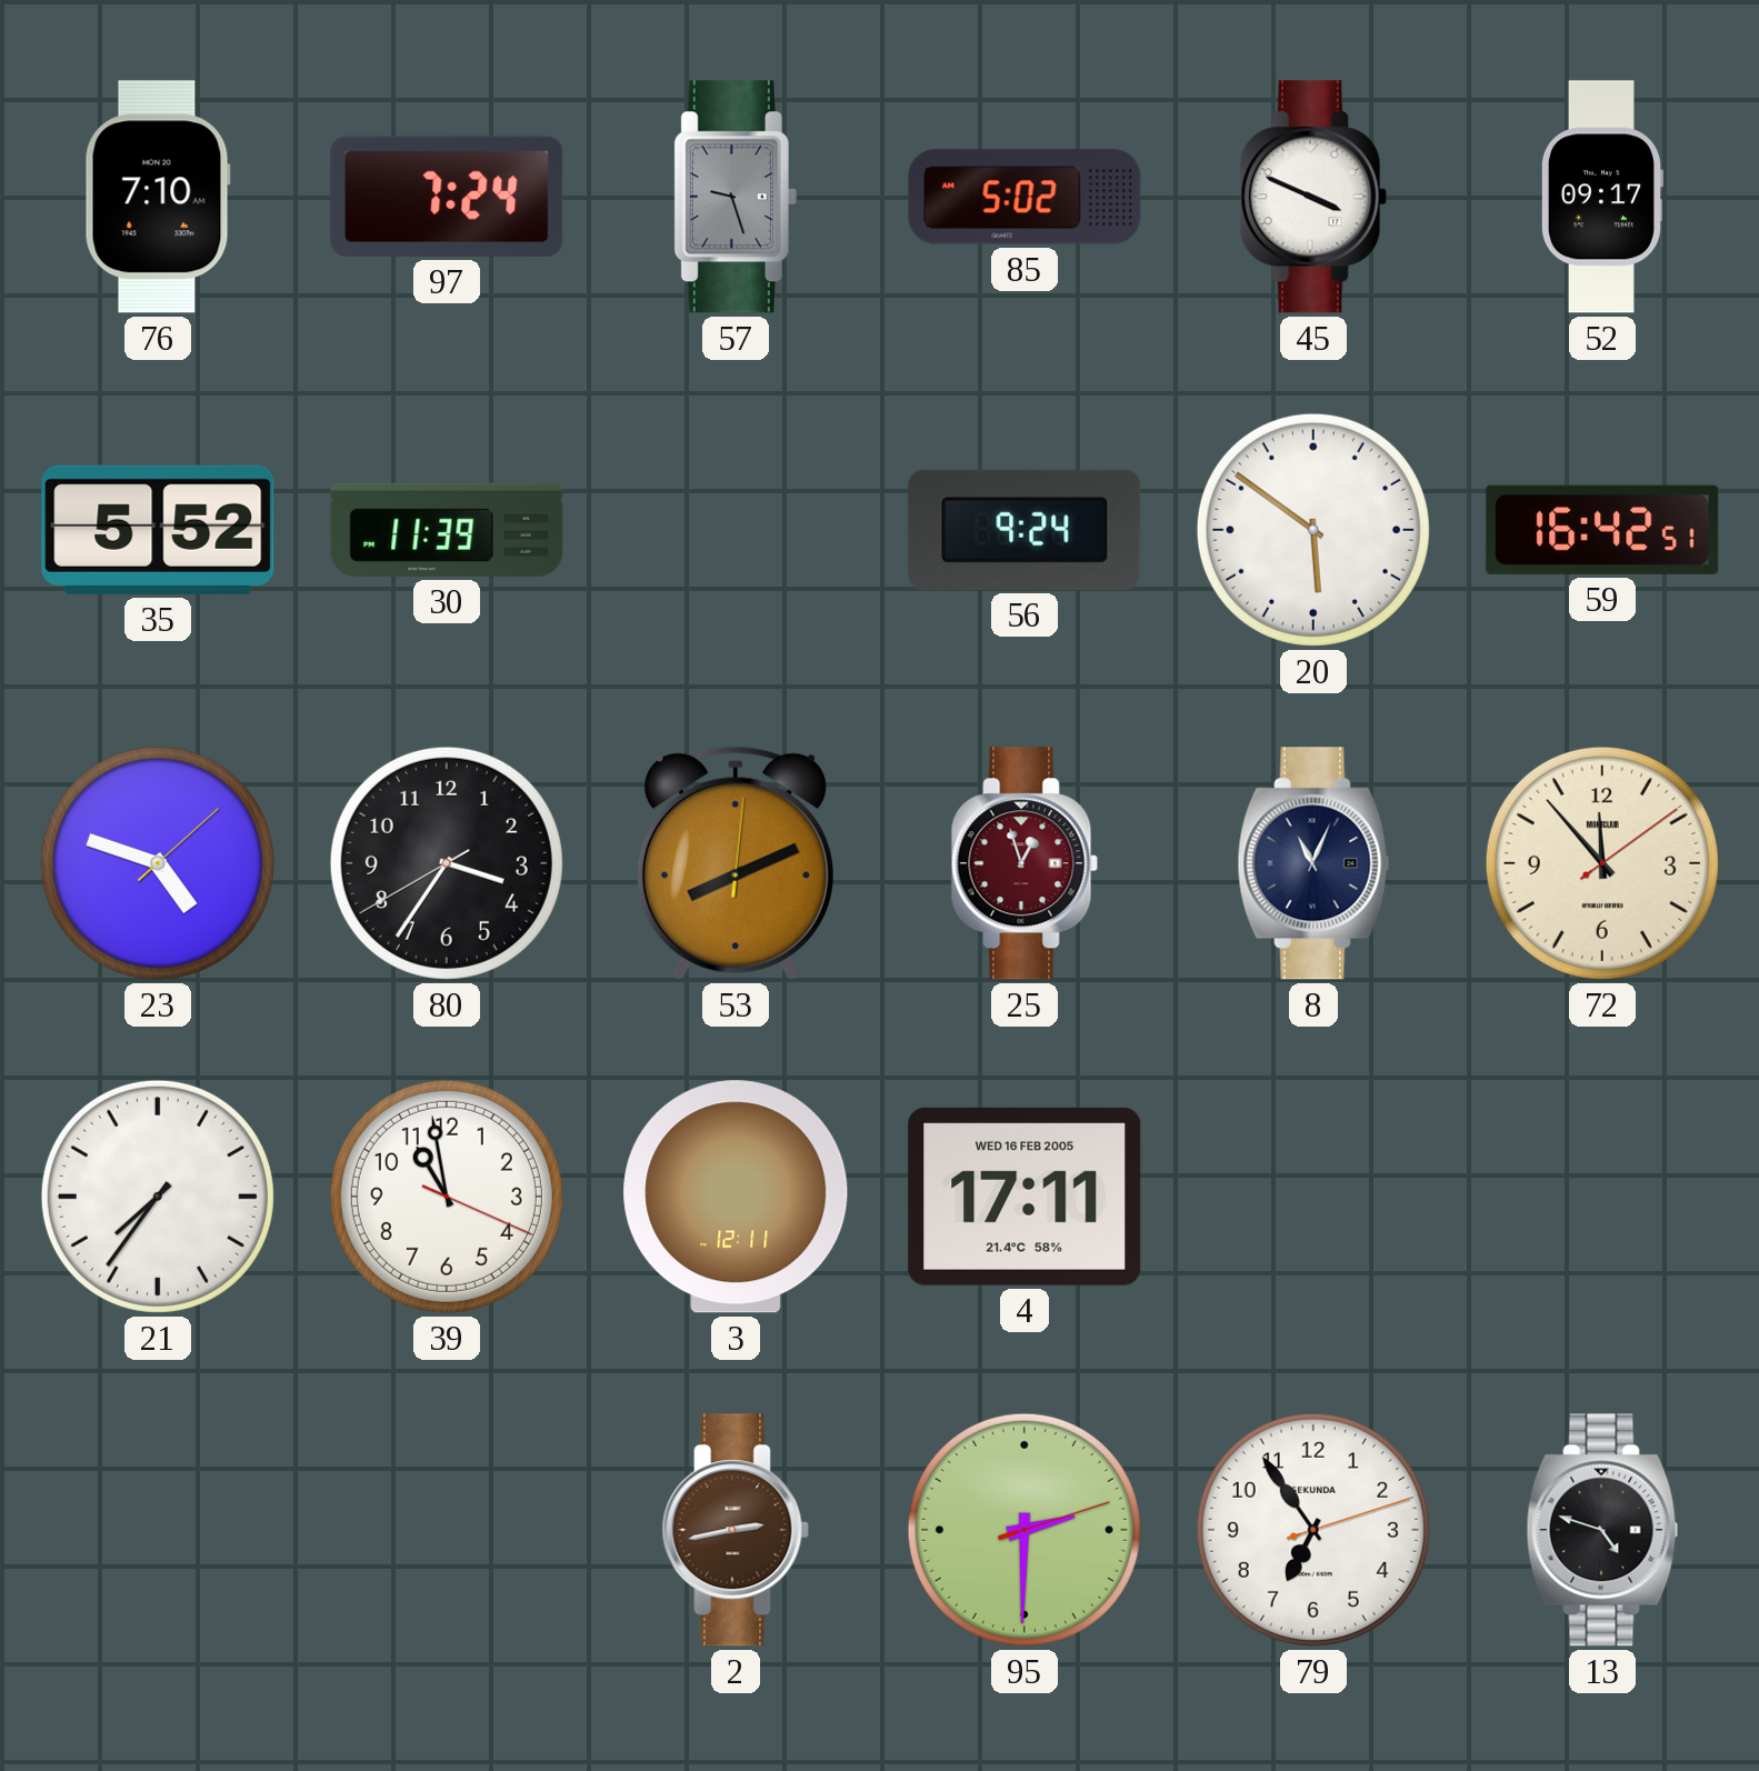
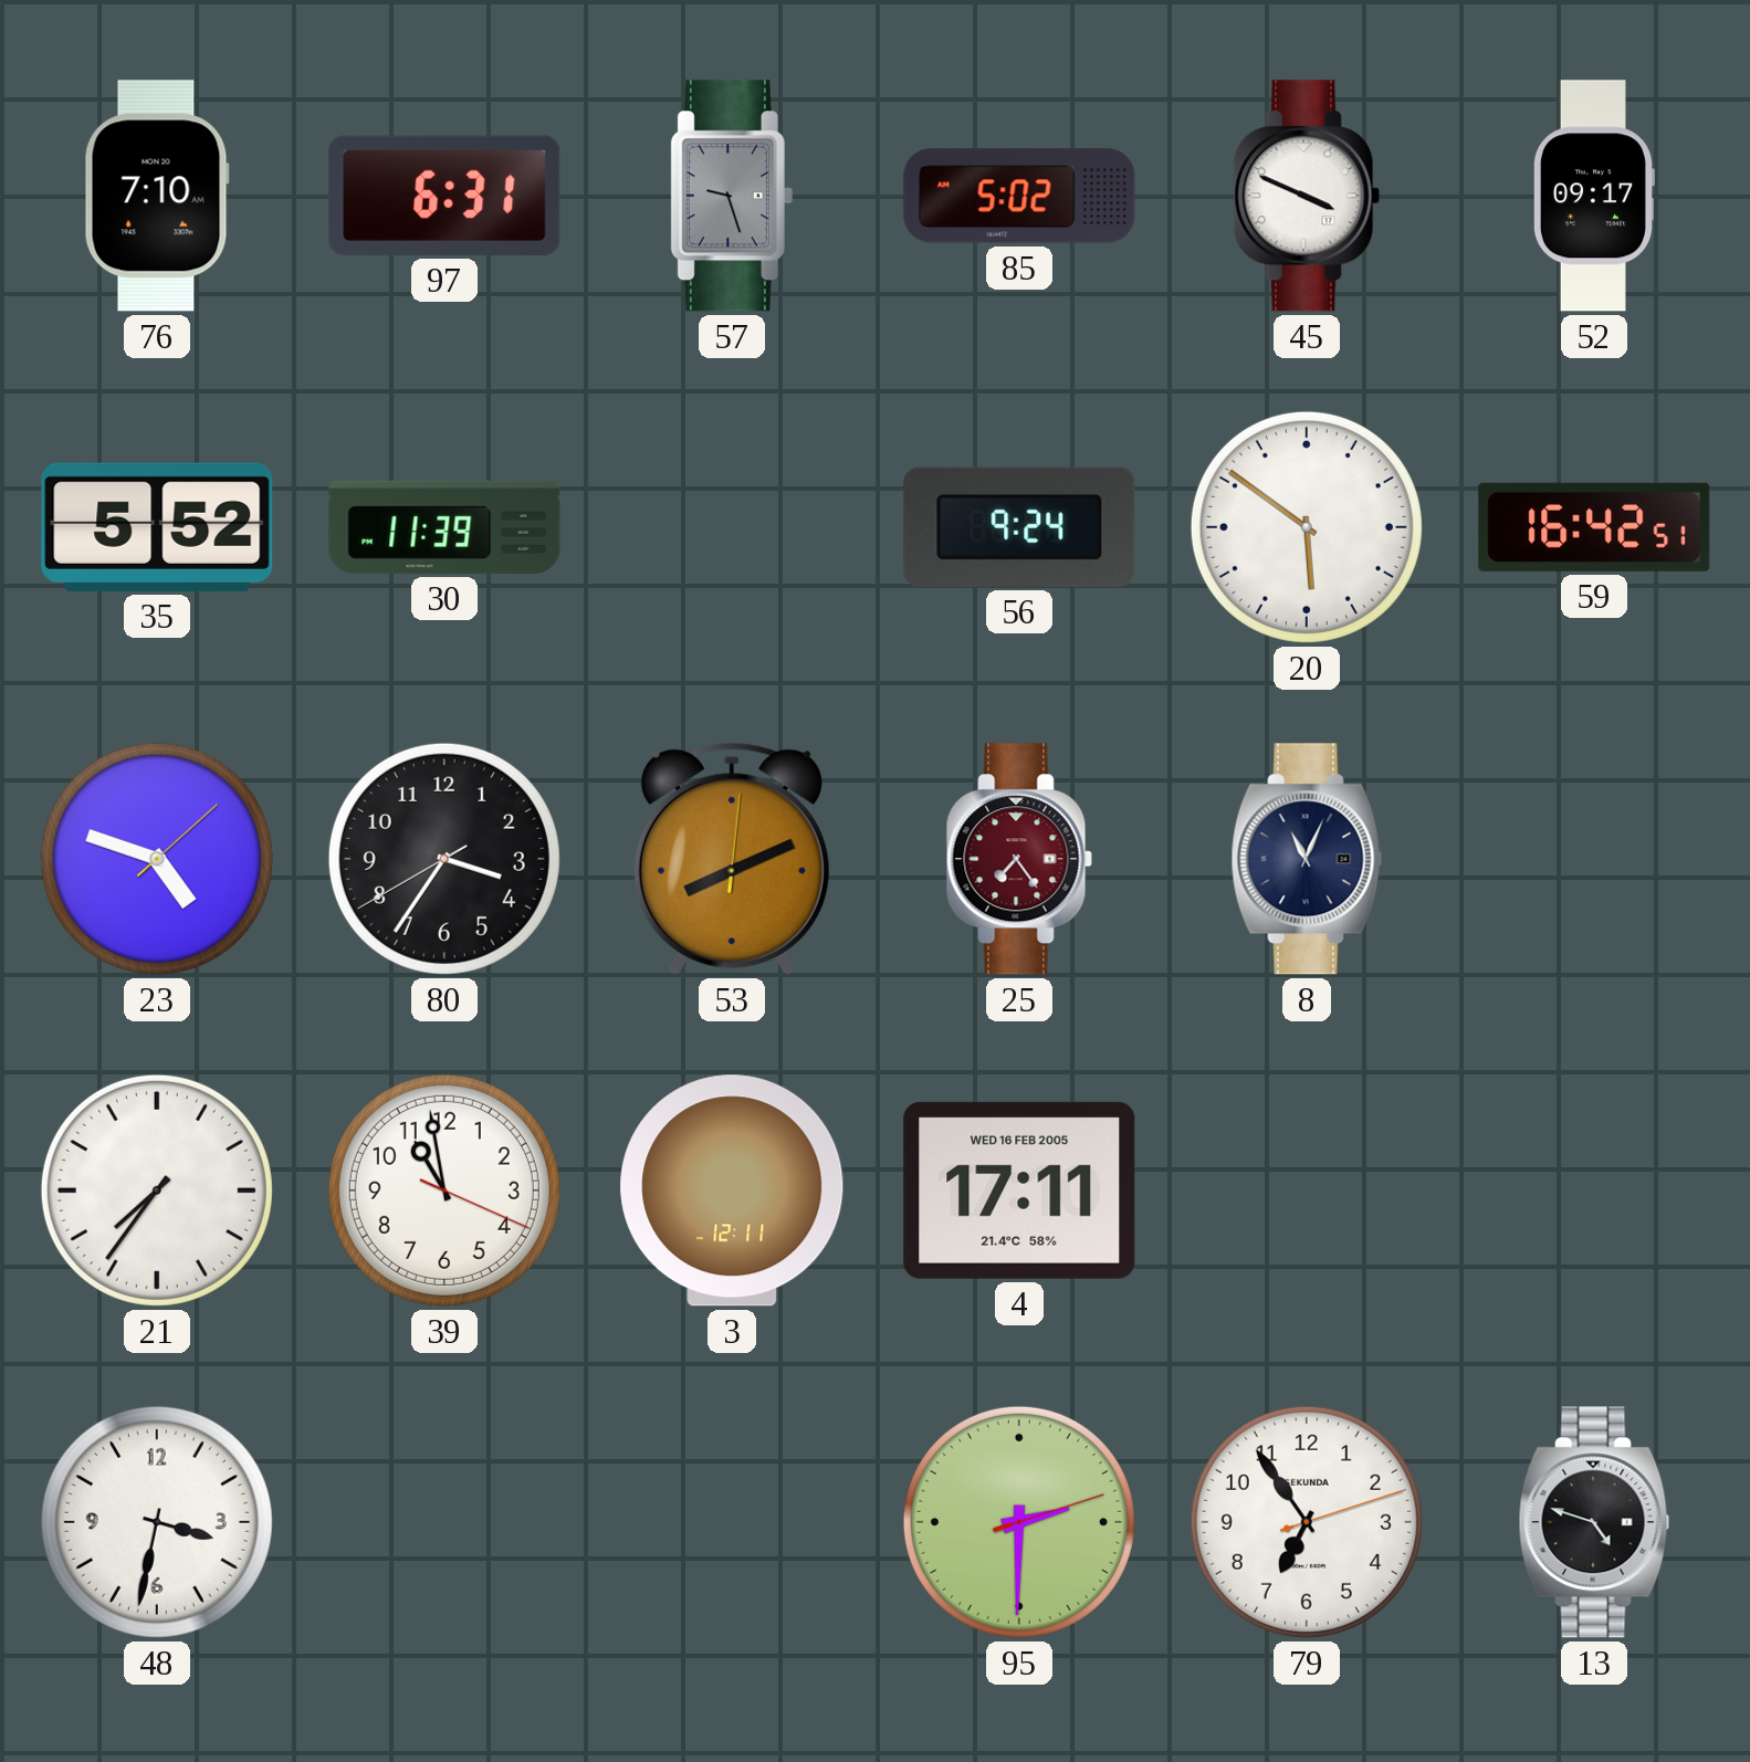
97: 7:24 -> 6:31
25: 12:57 -> 7:24
72: 11:53 -> none
48: none -> 3:32
2: 2:43 -> none
